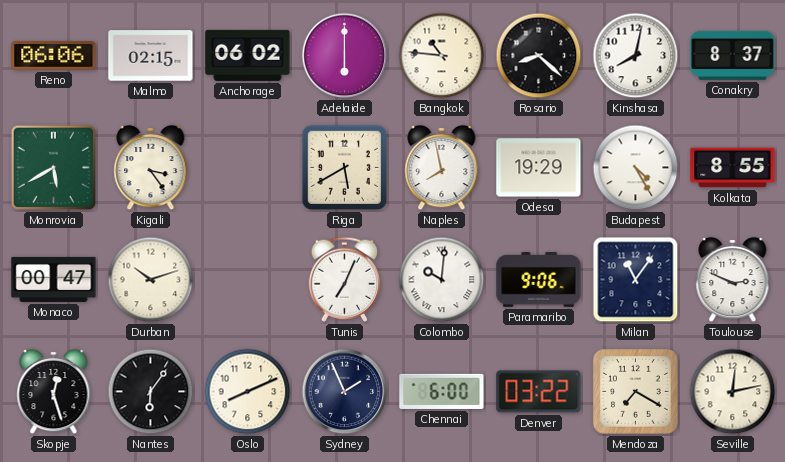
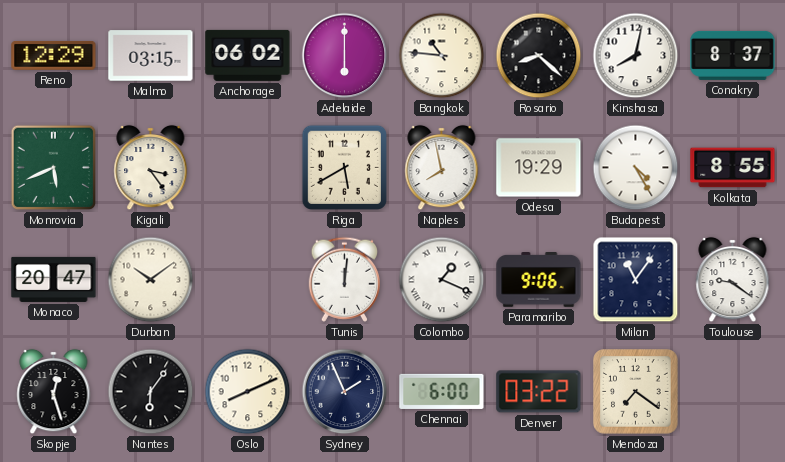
Reno: 06:06 -> 12:29
Malmo: 02:15 -> 03:15
Monrovia: 5:40 -> 5:41
Monaco: 00:47 -> 20:47
Durban: 10:12 -> 10:09
Tunis: 7:04 -> 12:01
Colombo: 10:01 -> 1:19
Toulouse: 2:49 -> 9:21
Mendoza: 7:20 -> 7:21
Seville: 12:13 -> none
